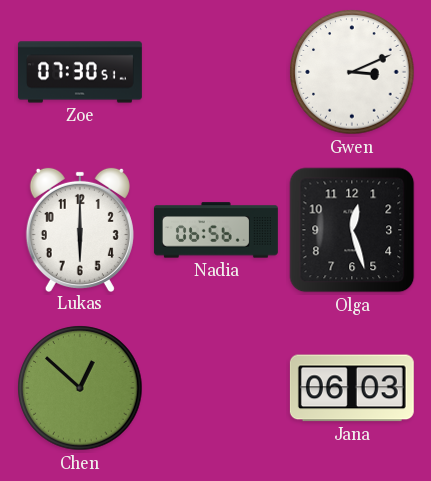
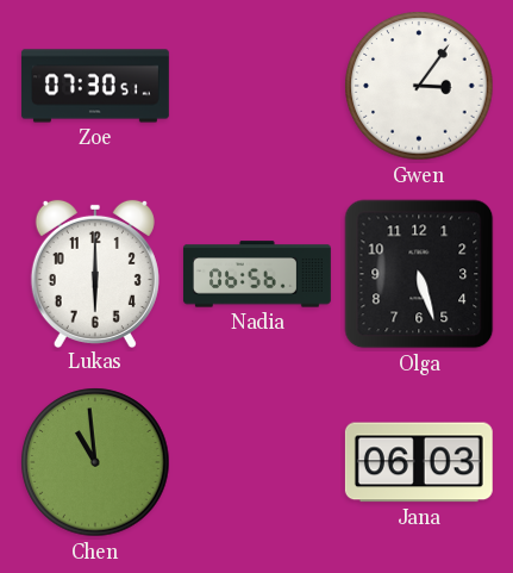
Gwen: 3:11 -> 3:06
Olga: 12:27 -> 5:27
Chen: 12:52 -> 10:59
